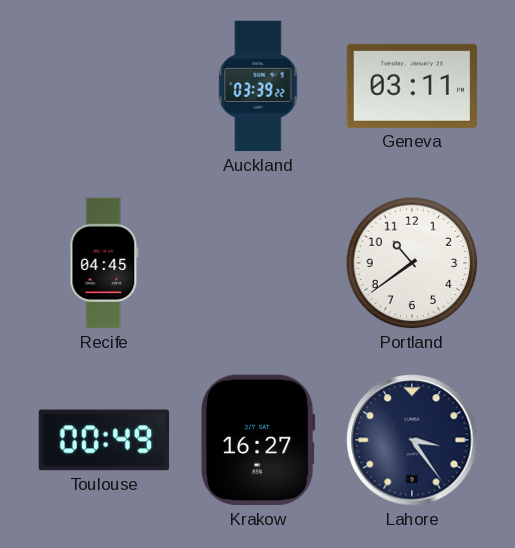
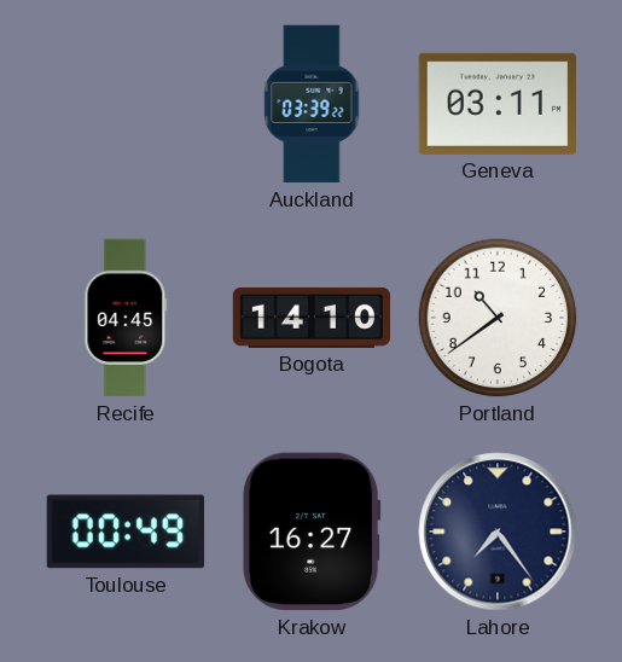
Bogota: none -> 14:10
Lahore: 3:24 -> 7:24
